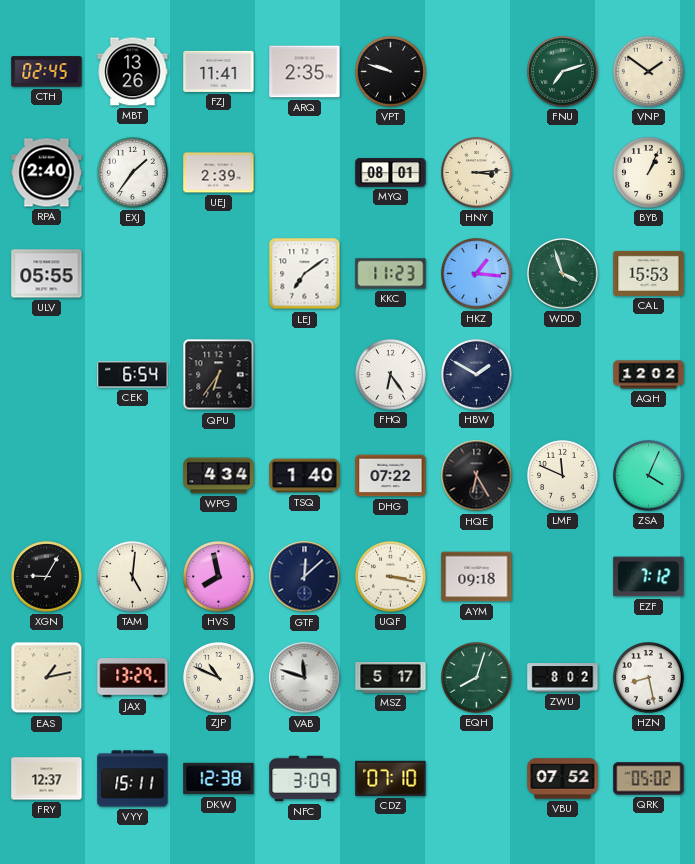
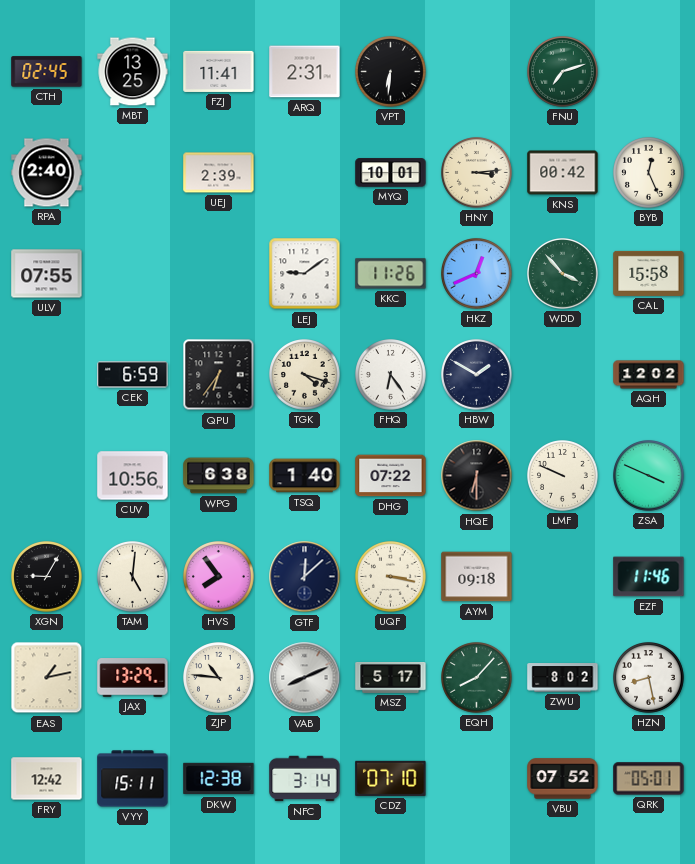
MBT: 13:26 -> 13:25
ARQ: 2:35 -> 2:31
VPT: 9:48 -> 6:31
VNP: 1:51 -> none
EXJ: 1:36 -> none
MYQ: 08:01 -> 10:01
KNS: none -> 00:42
BYB: 1:04 -> 12:26
ULV: 05:55 -> 07:55
LEJ: 7:09 -> 9:09
KKC: 11:23 -> 11:26
HKZ: 1:16 -> 12:41
WDD: 3:57 -> 3:53
CAL: 15:53 -> 15:58
CEK: 6:54 -> 6:59
TGK: none -> 4:18
CUV: none -> 10:56
WPG: 4:34 -> 6:38
HQE: 6:25 -> 6:30
LMF: 11:49 -> 9:49
ZSA: 4:04 -> 3:49
HVS: 7:58 -> 7:54
EZF: 7:12 -> 11:46
ZJP: 10:49 -> 10:46
VAB: 11:48 -> 8:11
EQH: 8:03 -> 8:07
FRY: 12:37 -> 12:42
NFC: 3:09 -> 3:14
QRK: 05:02 -> 05:01
